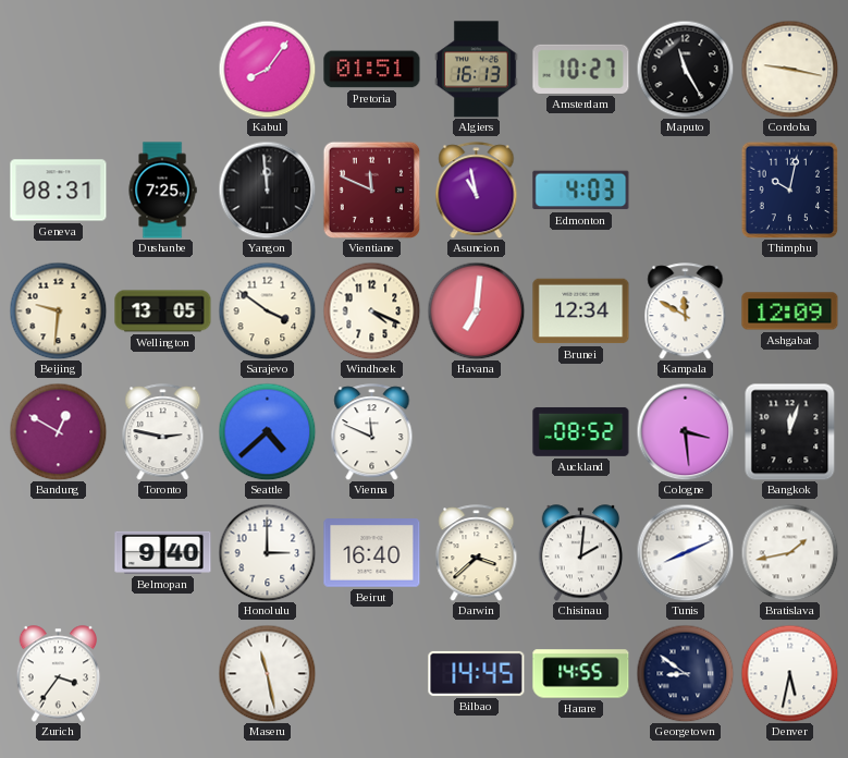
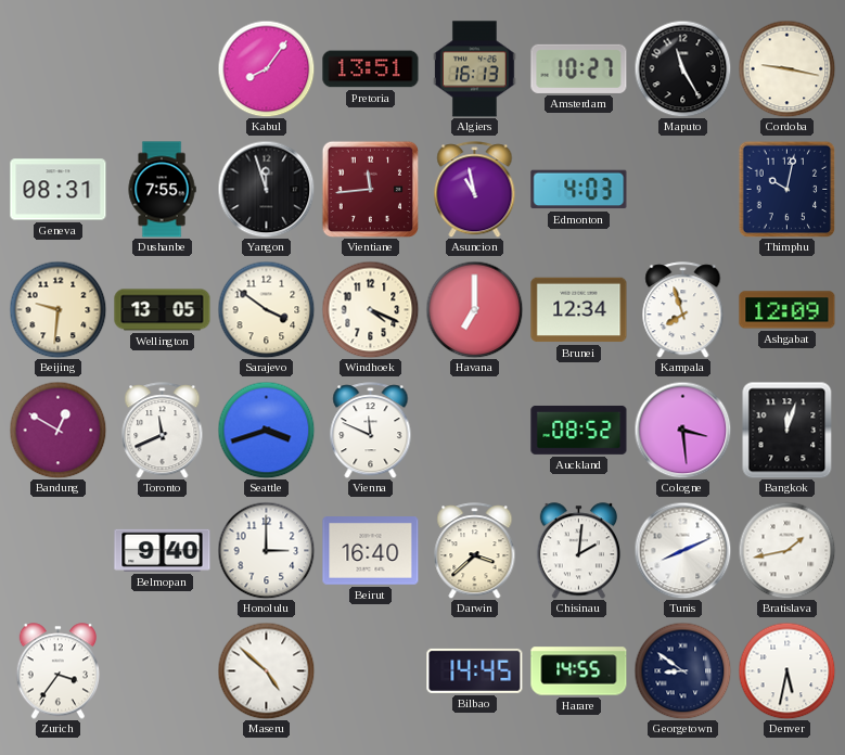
Pretoria: 01:51 -> 13:51
Dushanbe: 7:25 -> 7:55
Yangon: 11:59 -> 11:57
Vientiane: 11:49 -> 11:44
Havana: 7:01 -> 7:00
Kampala: 11:50 -> 7:57
Toronto: 2:47 -> 11:41
Seattle: 4:38 -> 3:42
Maseru: 11:28 -> 4:52
